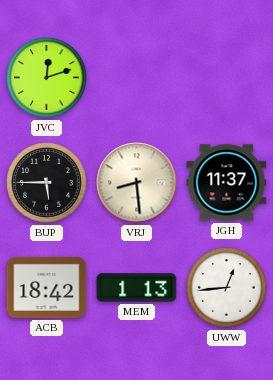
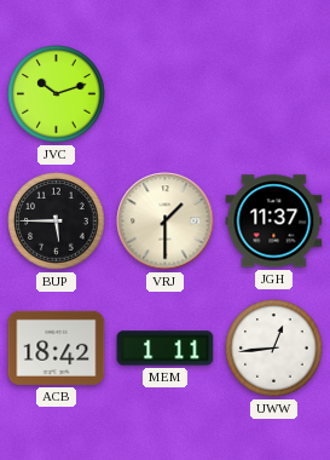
JVC: 12:12 -> 10:12
VRJ: 8:29 -> 1:30
MEM: 1:13 -> 1:11
